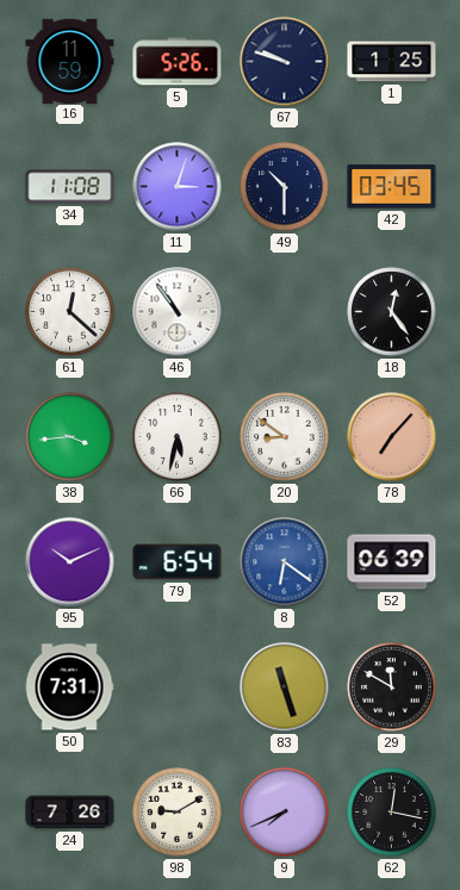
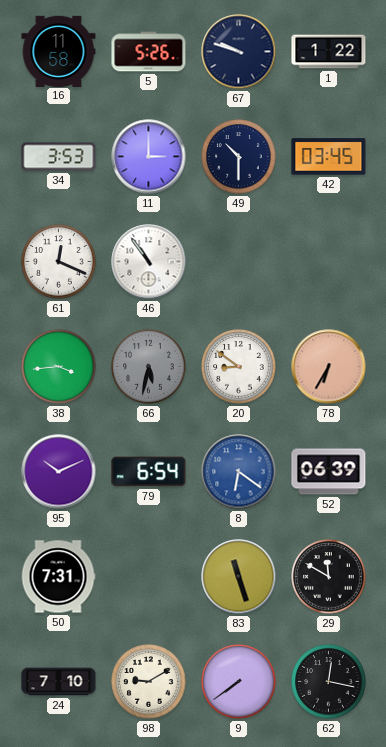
16: 11:59 -> 11:58
1: 1:25 -> 1:22
34: 11:08 -> 3:53
11: 3:03 -> 3:00
61: 12:22 -> 12:19
18: 12:24 -> none
66 dial: white -> grey
78: 7:07 -> 6:35
24: 7:26 -> 7:10
9: 7:41 -> 7:39
